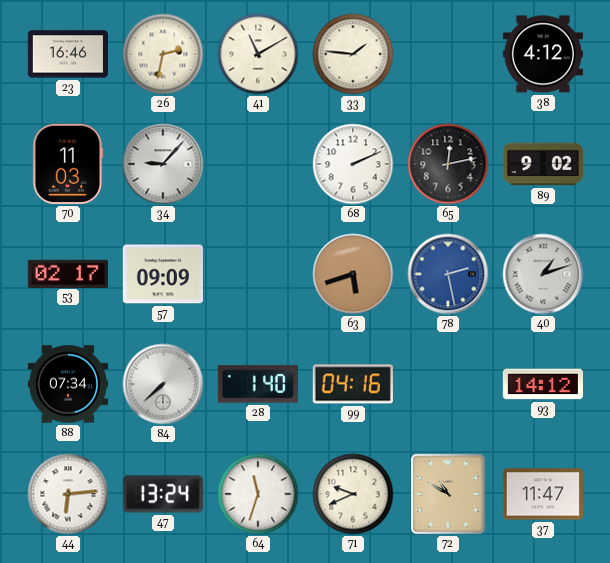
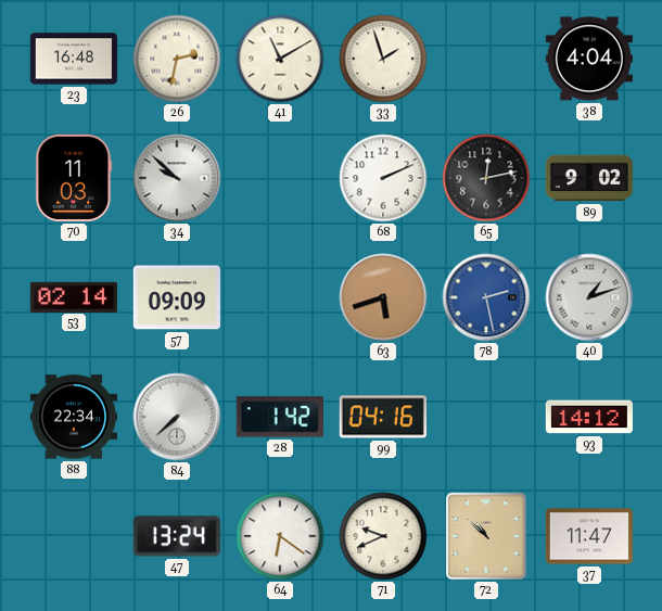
23: 16:46 -> 16:48
33: 1:46 -> 1:57
38: 4:12 -> 4:04
34: 9:07 -> 9:52
53: 02:17 -> 02:14
88: 07:34 -> 22:34
28: 1:40 -> 1:42
44: 6:14 -> none
64: 11:33 -> 6:21
72: 10:50 -> 10:52
